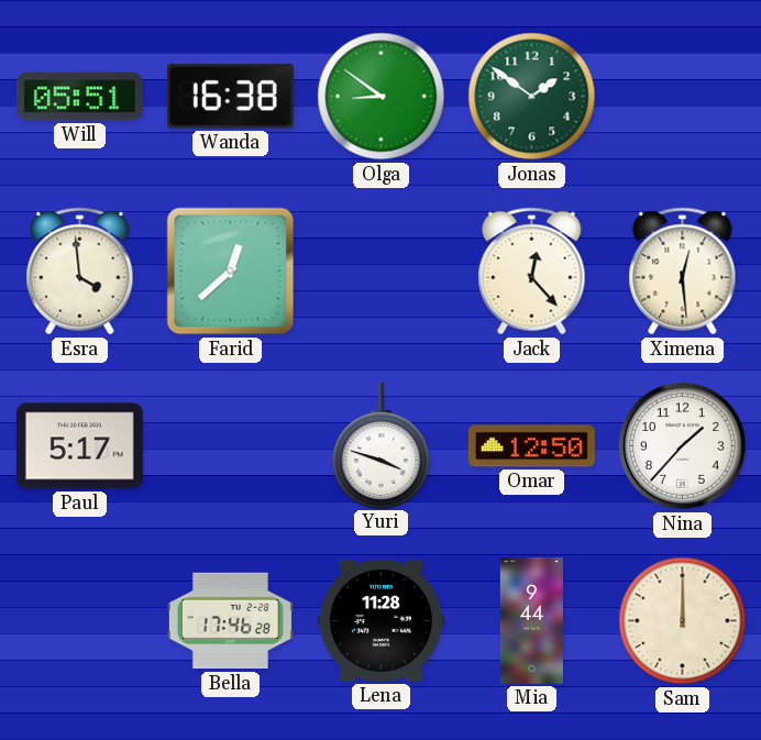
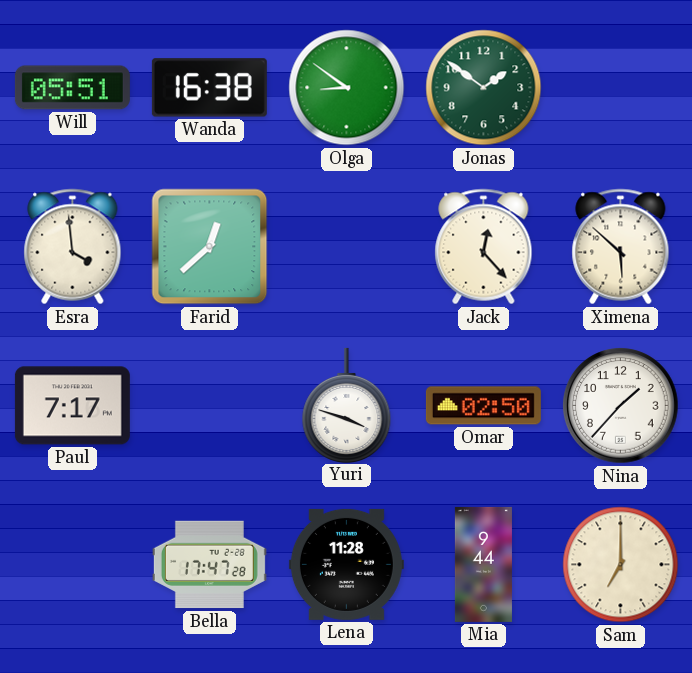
Ximena: 12:29 -> 5:52
Paul: 5:17 -> 7:17
Omar: 12:50 -> 02:50
Bella: 17:46 -> 17:47
Sam: 12:00 -> 7:00
